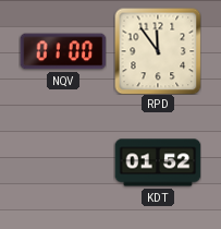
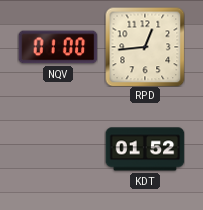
RPD: 11:54 -> 12:44
